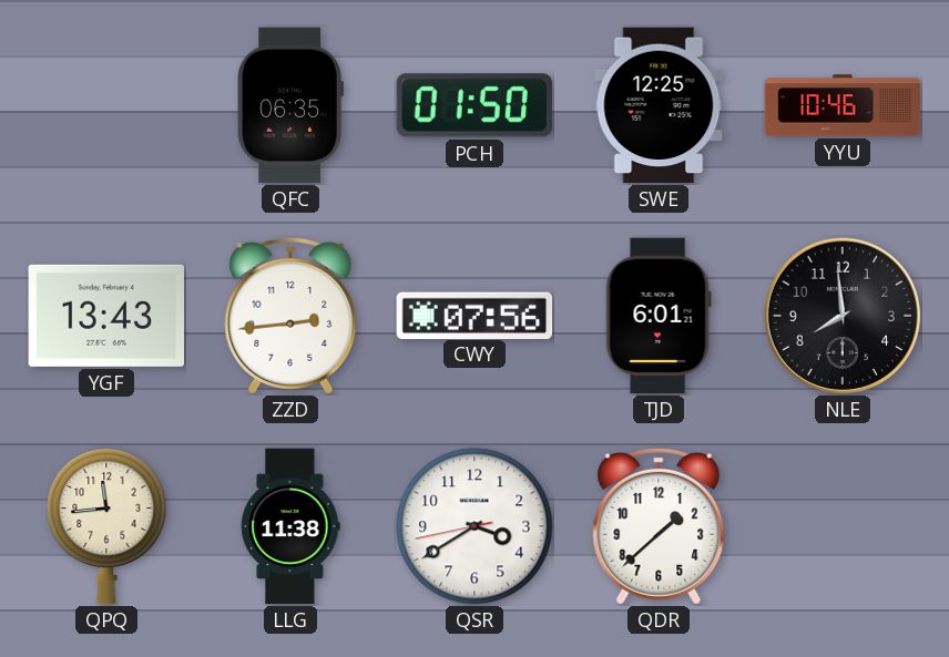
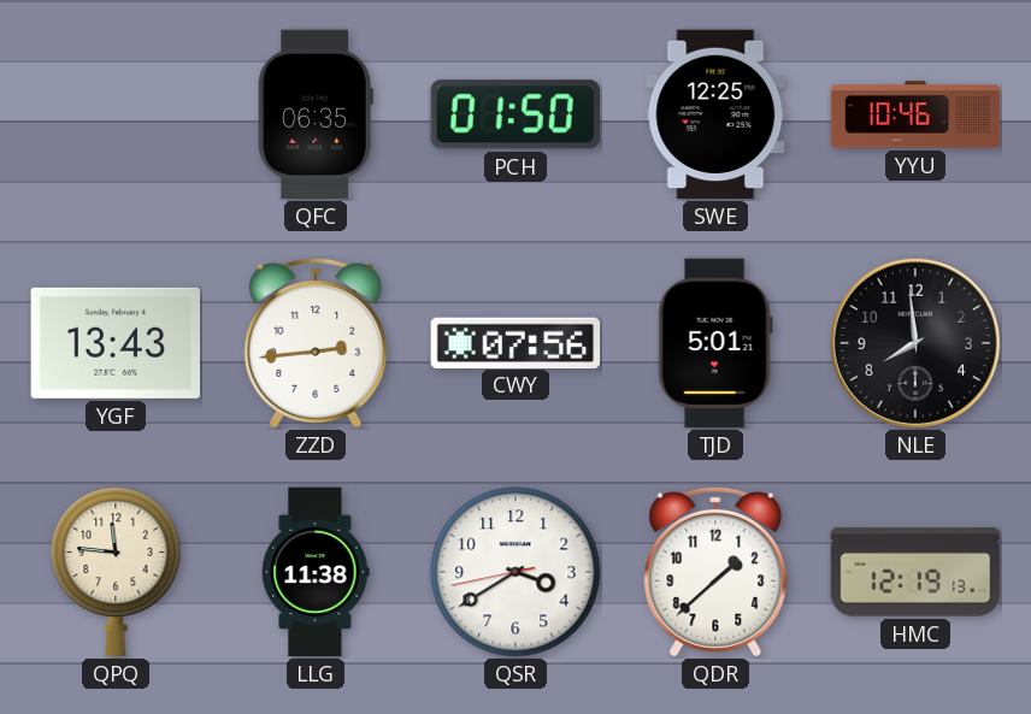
TJD: 6:01 -> 5:01
QPQ: 11:44 -> 11:46
HMC: none -> 12:19
